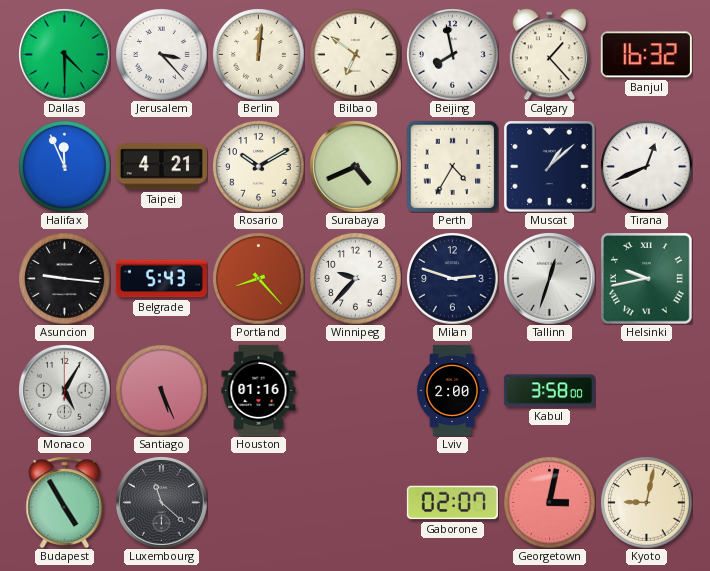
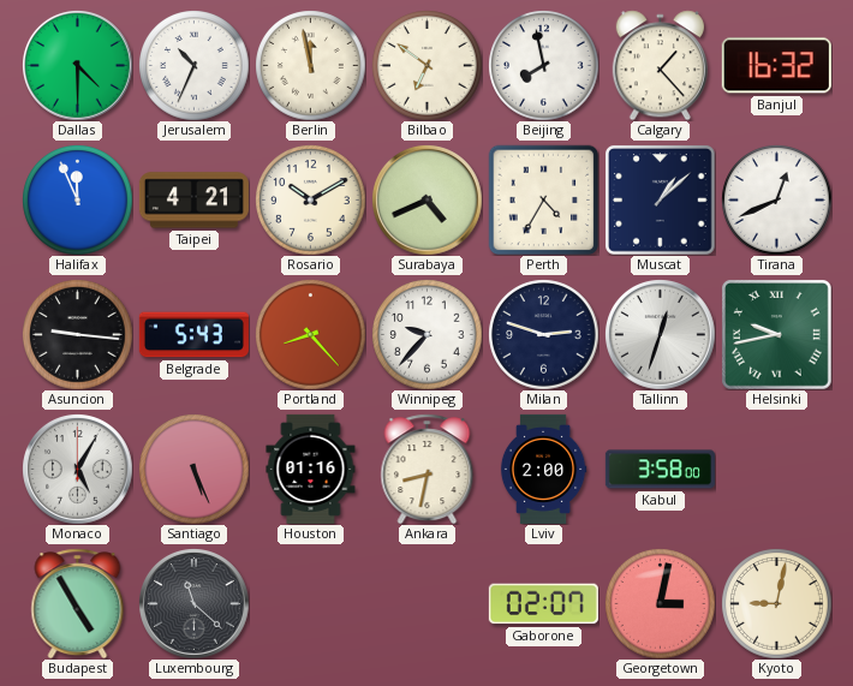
Jerusalem: 3:23 -> 10:34
Berlin: 12:01 -> 11:58
Ankara: none -> 8:32
